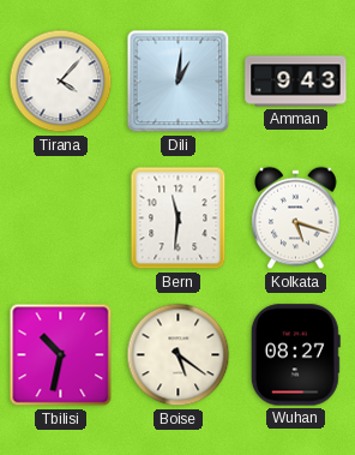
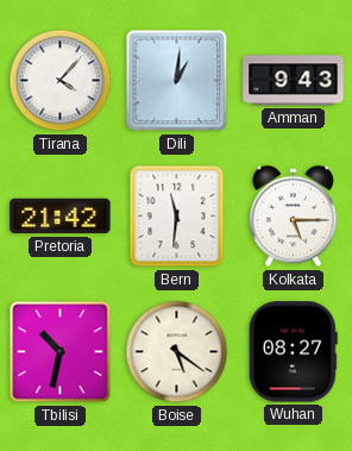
Pretoria: none -> 21:42
Kolkata: 5:18 -> 5:15
